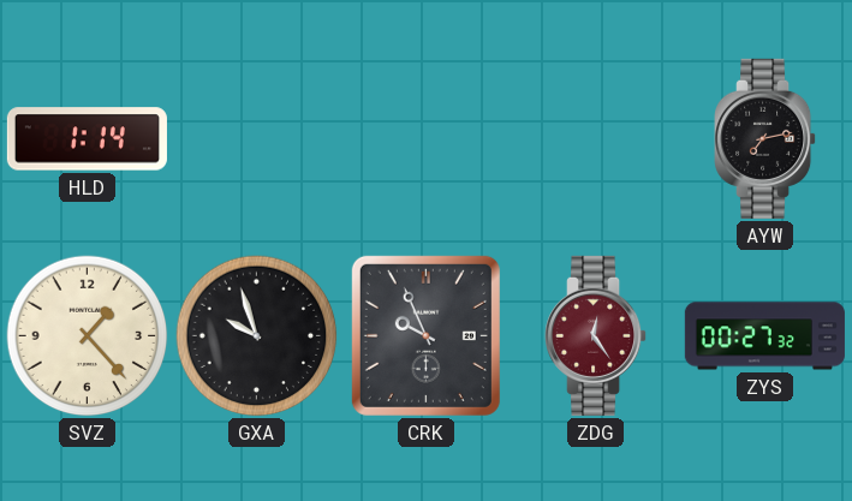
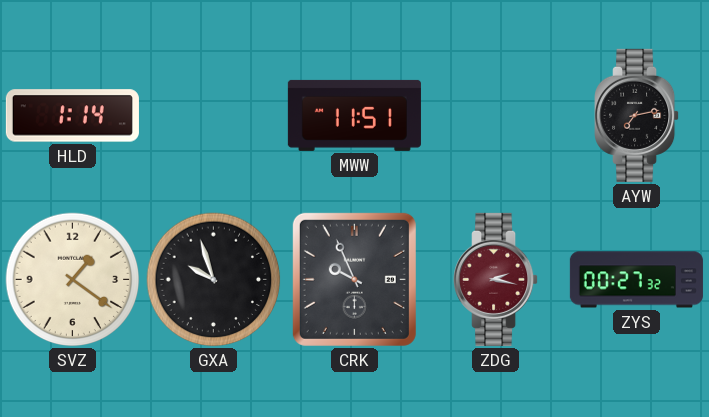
MWW: none -> 11:51
SVZ: 1:23 -> 1:21
ZDG: 12:24 -> 2:17
